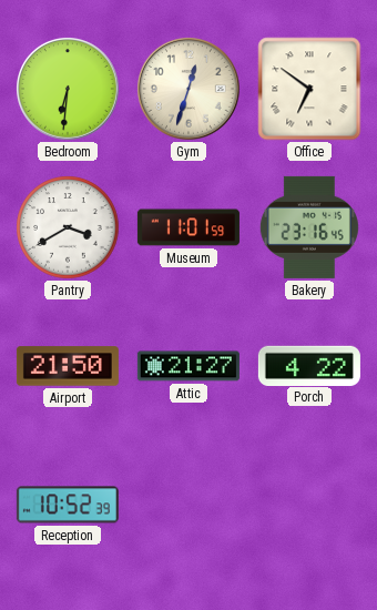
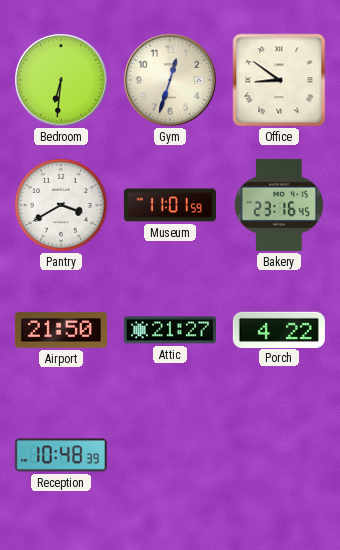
Office: 6:51 -> 8:51
Reception: 10:52 -> 10:48
